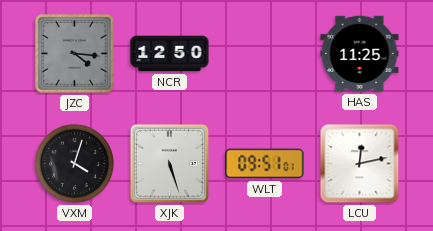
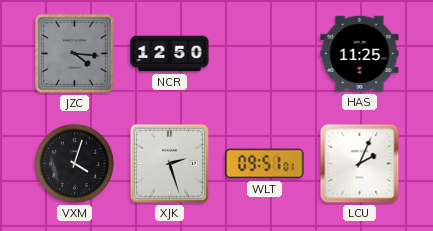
XJK: 5:27 -> 2:27
LCU: 12:13 -> 2:04
